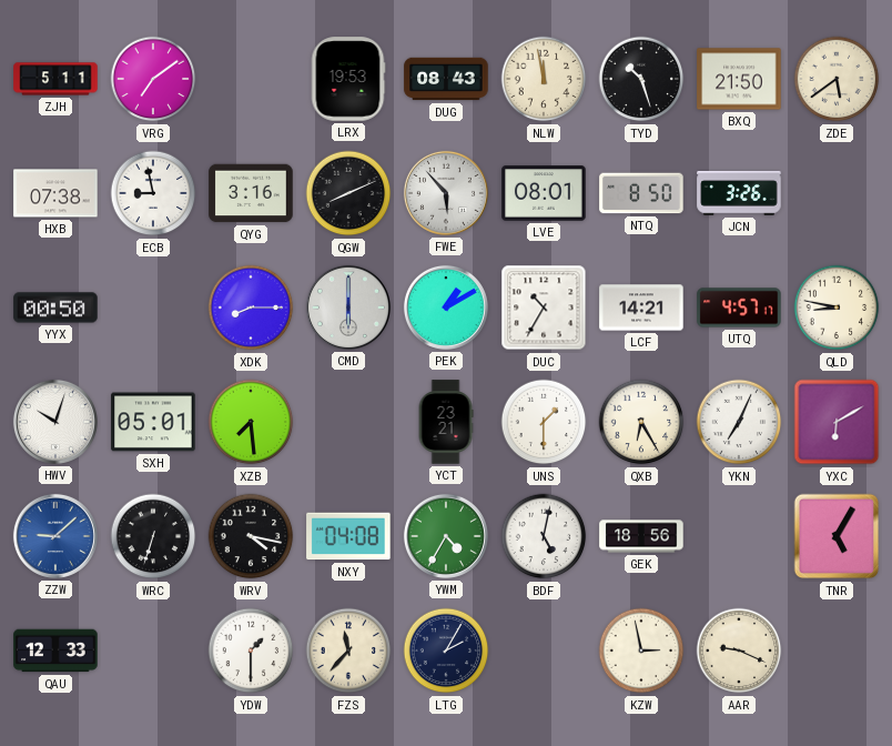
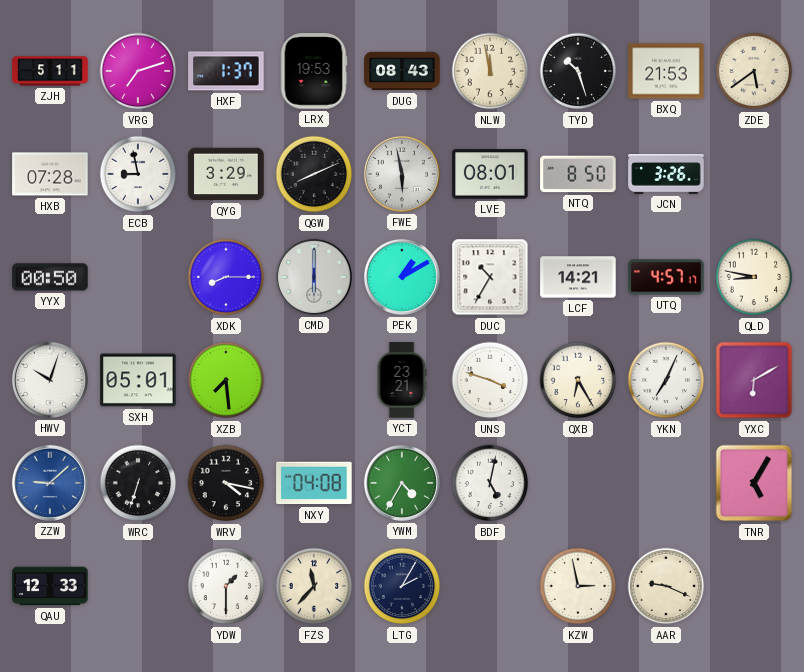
VRG: 7:09 -> 7:12
HXF: none -> 1:37
BXQ: 21:50 -> 21:53
HXB: 07:38 -> 07:28
QYG: 3:16 -> 3:29
FWE: 5:53 -> 5:58
UNS: 1:30 -> 3:48
GEK: 18:56 -> none
